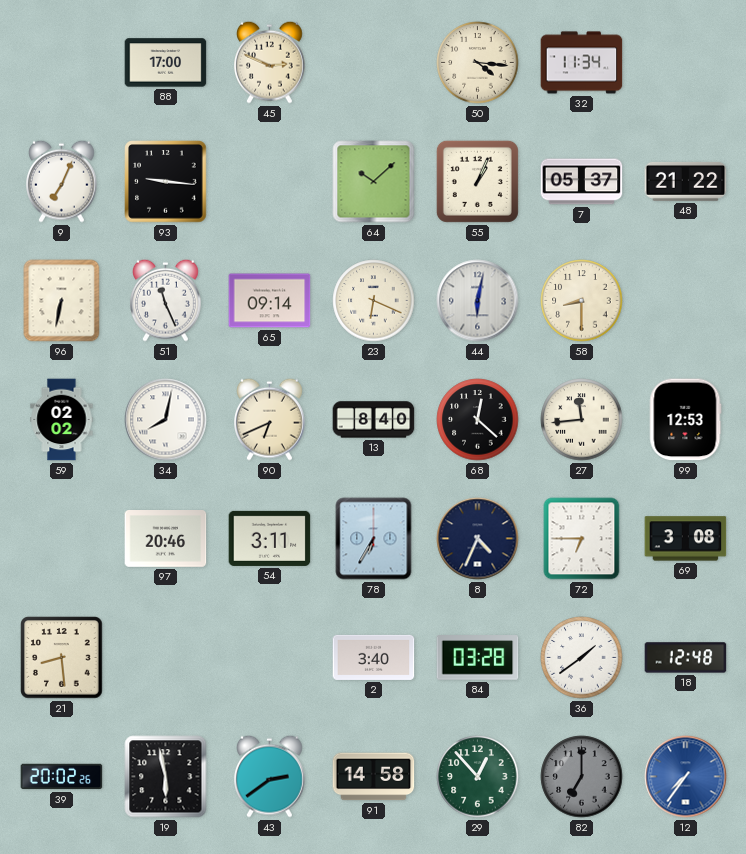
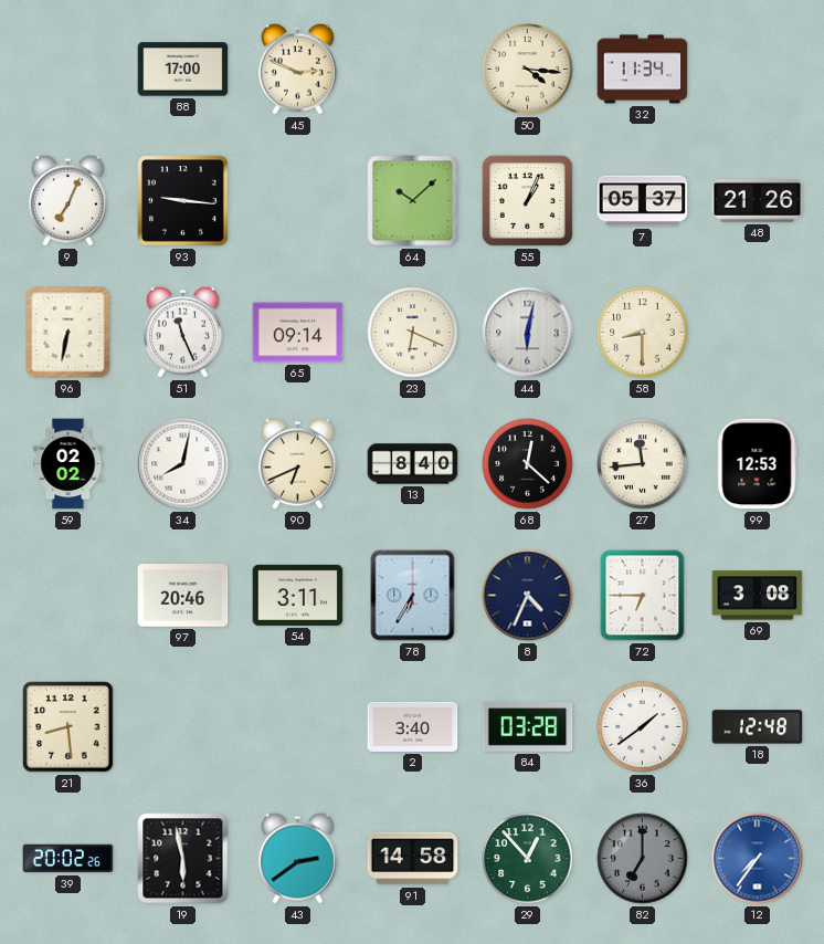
48: 21:22 -> 21:26
